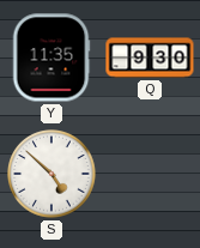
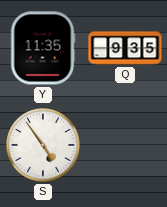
Q: 9:30 -> 9:35
S: 4:52 -> 4:54
